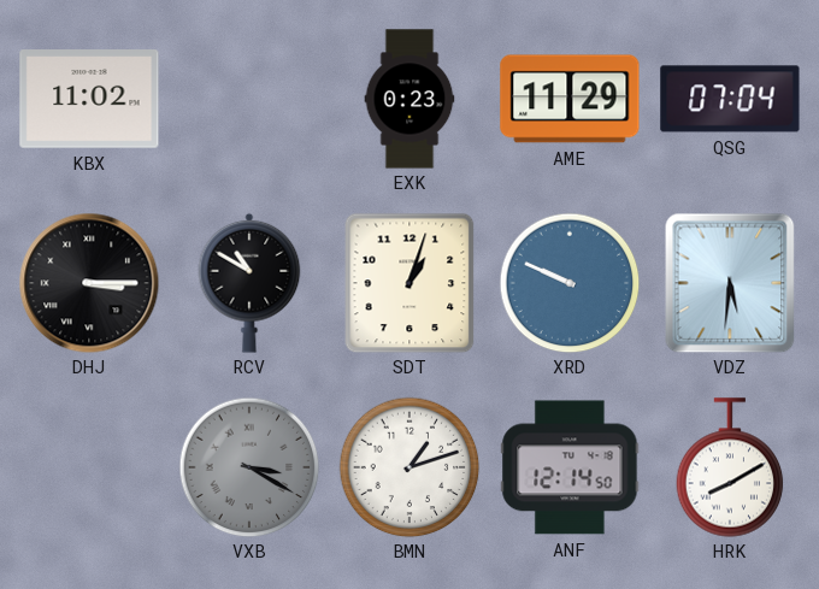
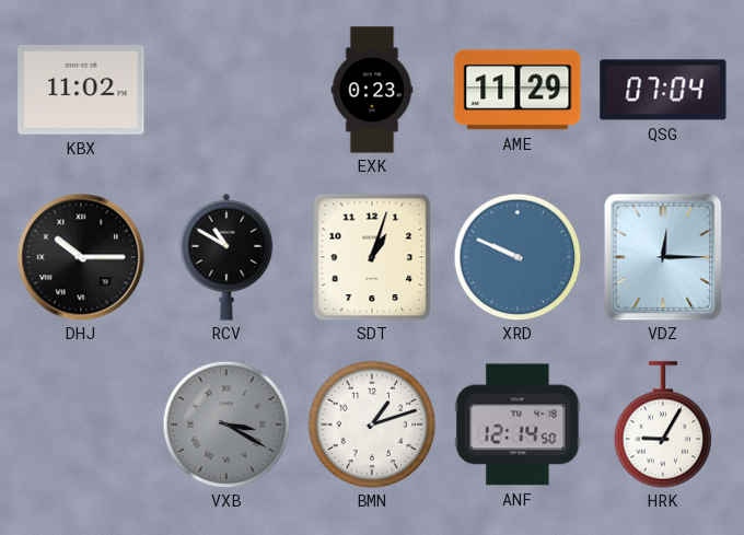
DHJ: 3:15 -> 10:15
VDZ: 5:31 -> 12:15
HRK: 8:10 -> 9:05
